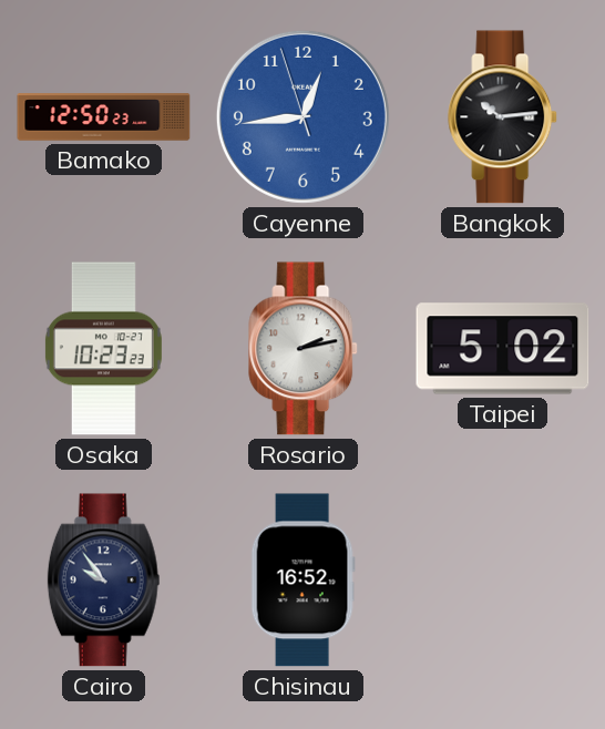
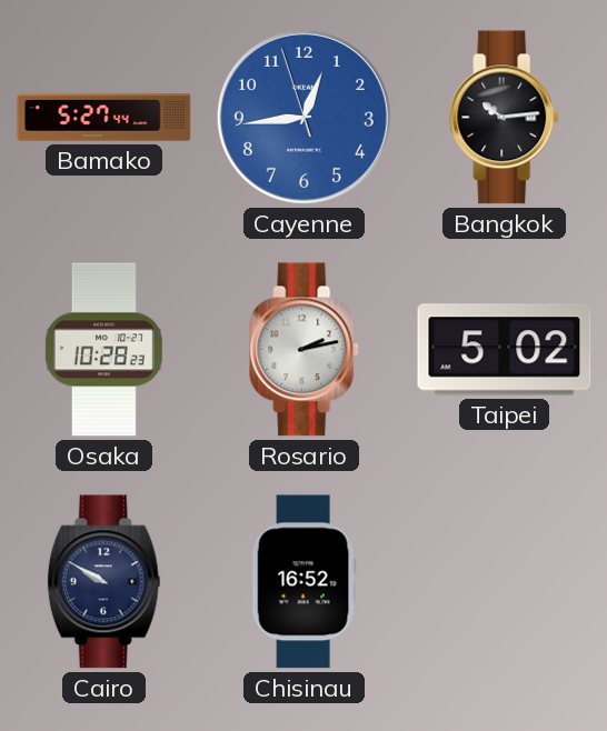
Bamako: 12:50 -> 5:27
Osaka: 10:23 -> 10:28
Cairo: 9:54 -> 9:50
